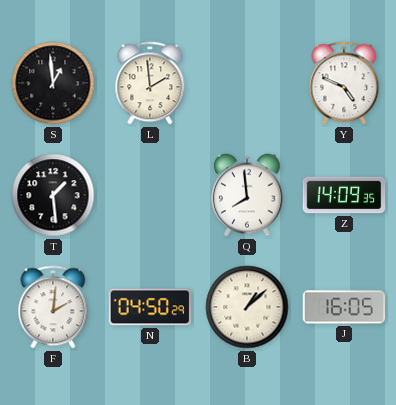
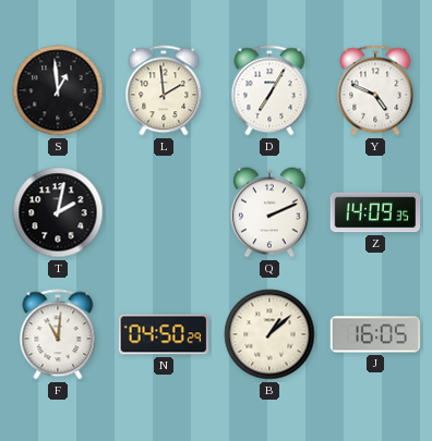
D: none -> 7:05
T: 1:29 -> 2:02
Q: 7:59 -> 2:11
F: 2:01 -> 11:01
